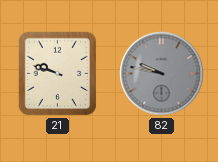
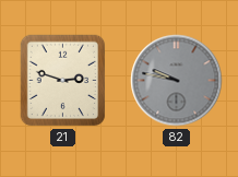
21: 9:48 -> 2:48
